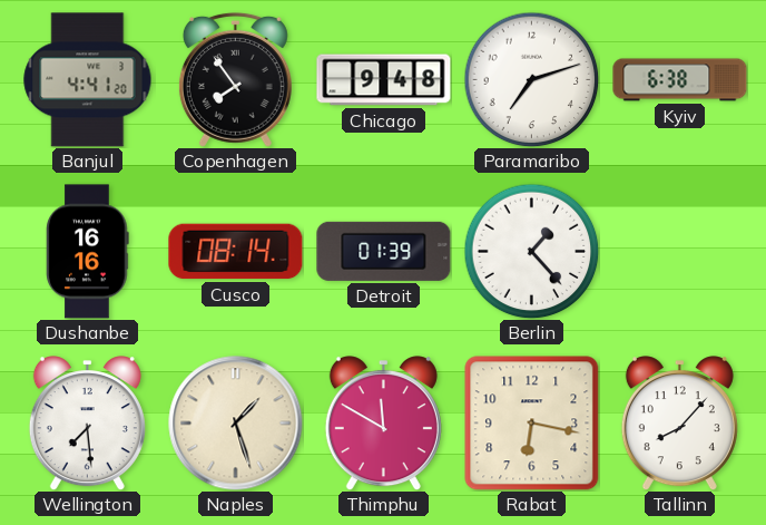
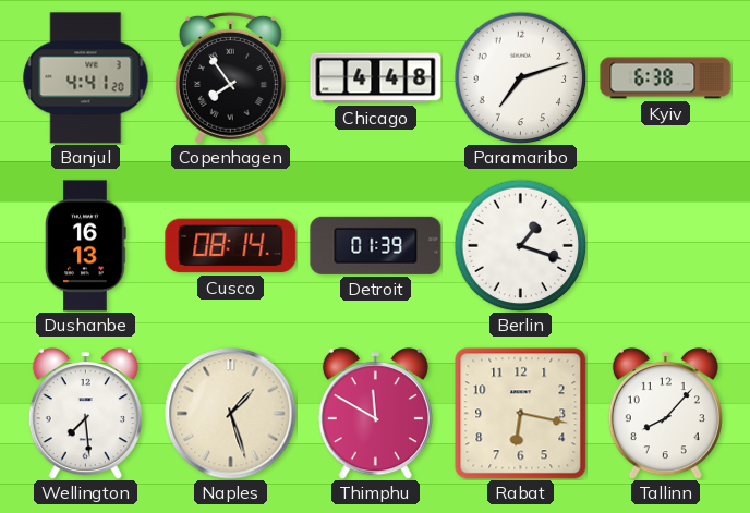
Chicago: 9:48 -> 4:48
Dushanbe: 16:16 -> 16:13
Berlin: 1:23 -> 1:18
